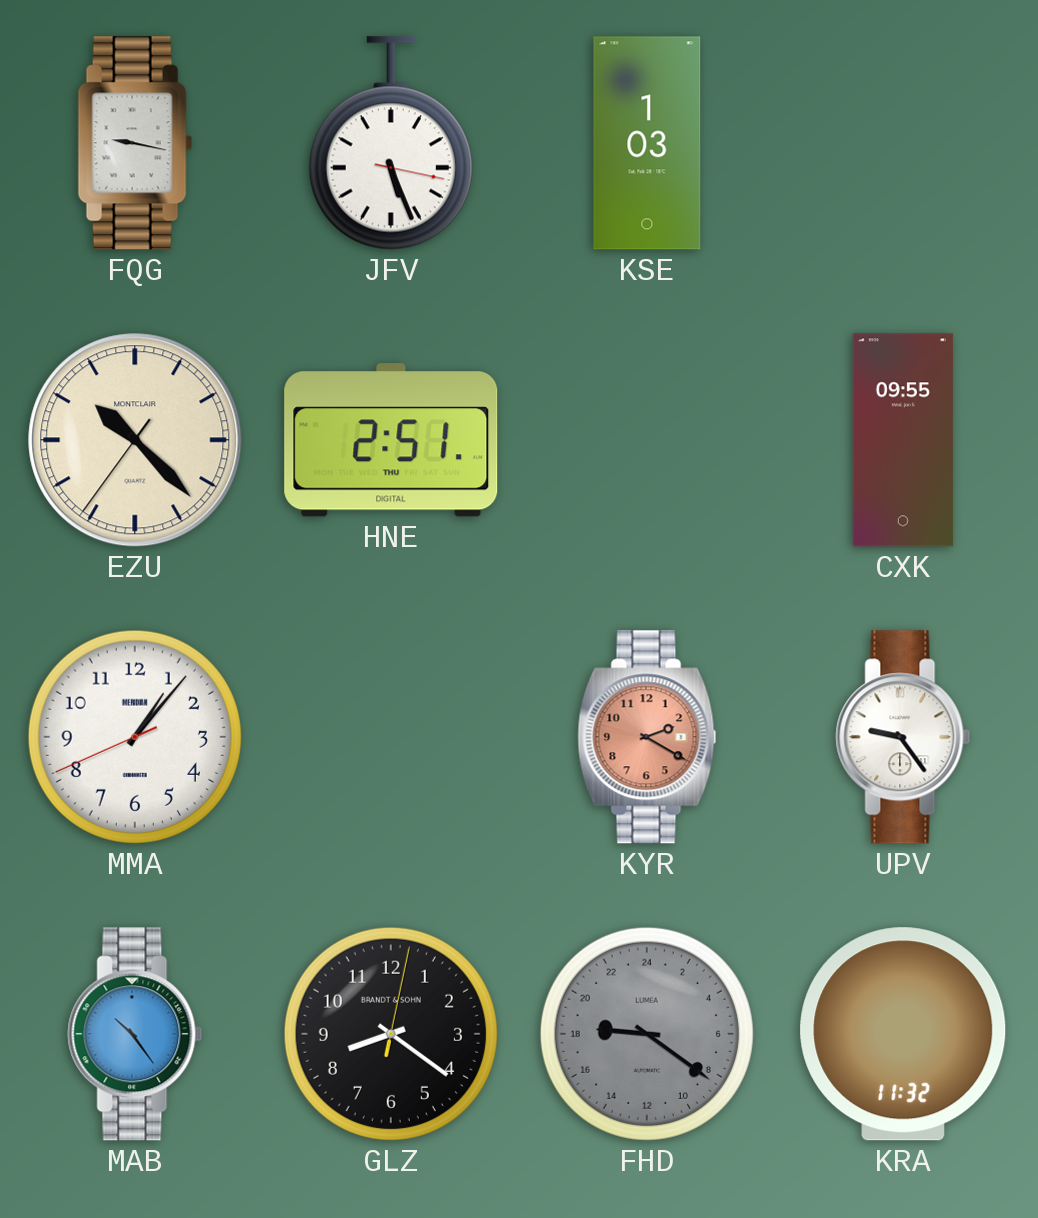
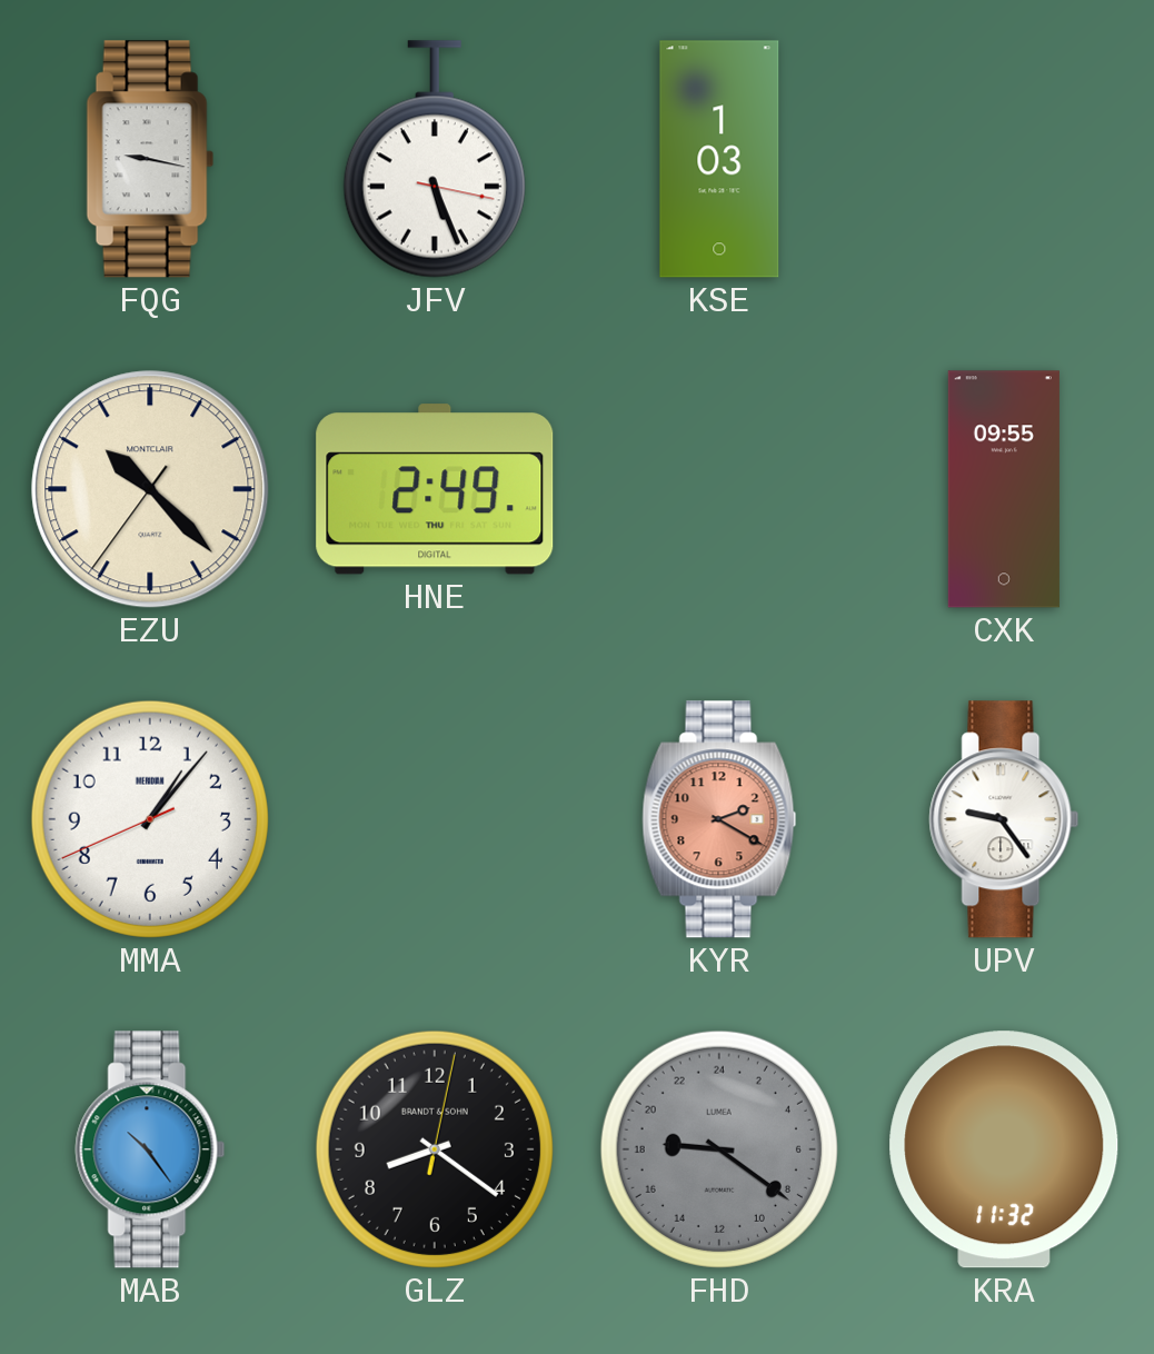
HNE: 2:51 -> 2:49
